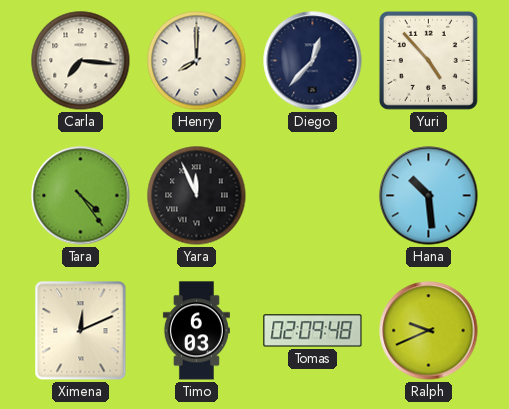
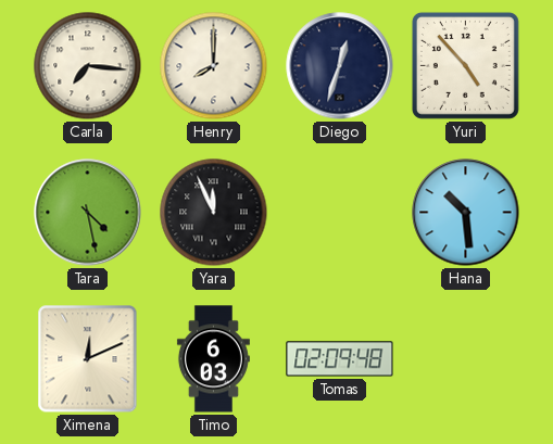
Diego: 12:37 -> 12:33
Tara: 4:24 -> 4:28
Ralph: 9:41 -> none
